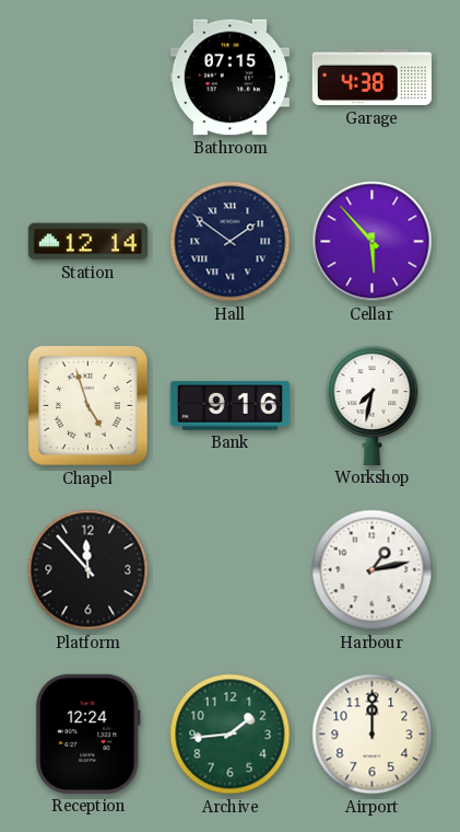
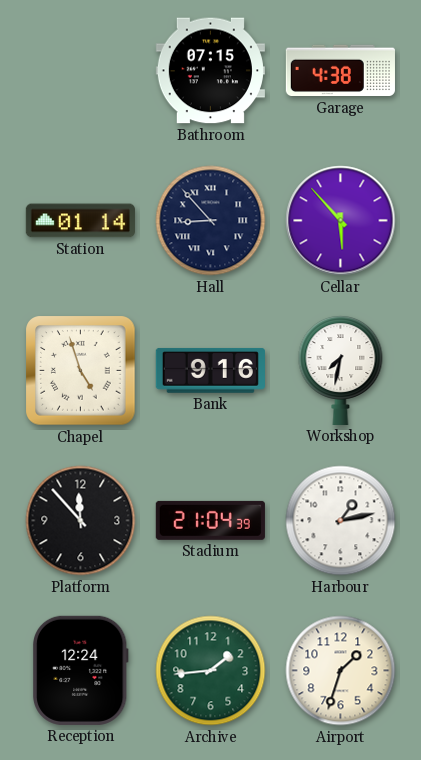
Station: 12:14 -> 01:14
Hall: 1:51 -> 8:53
Stadium: none -> 21:04
Airport: 12:00 -> 1:33
